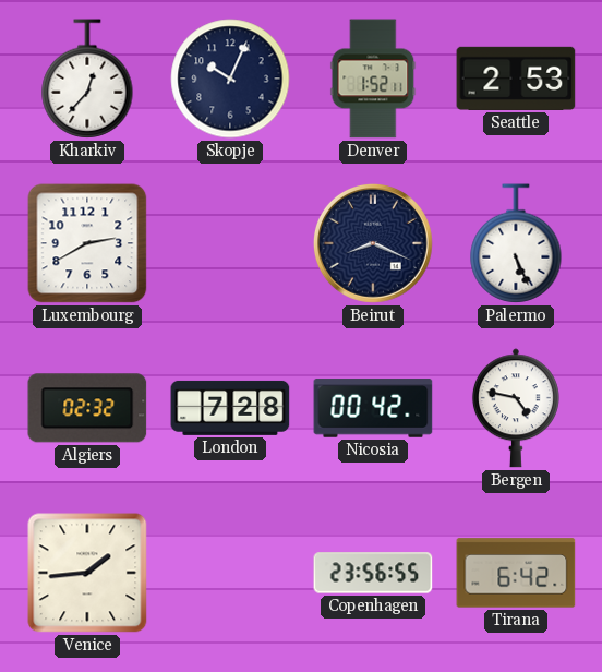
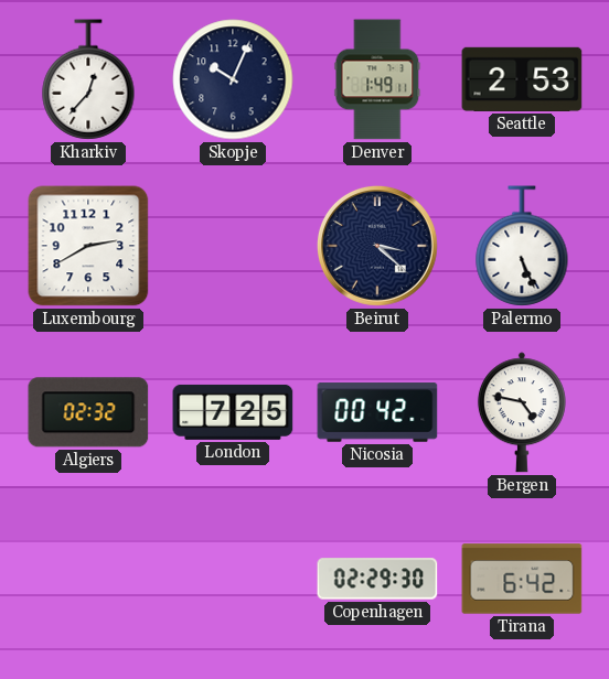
Denver: 1:52 -> 1:49
Beirut: 8:19 -> 3:22
London: 7:28 -> 7:25
Venice: 1:44 -> none
Copenhagen: 23:56 -> 02:29
